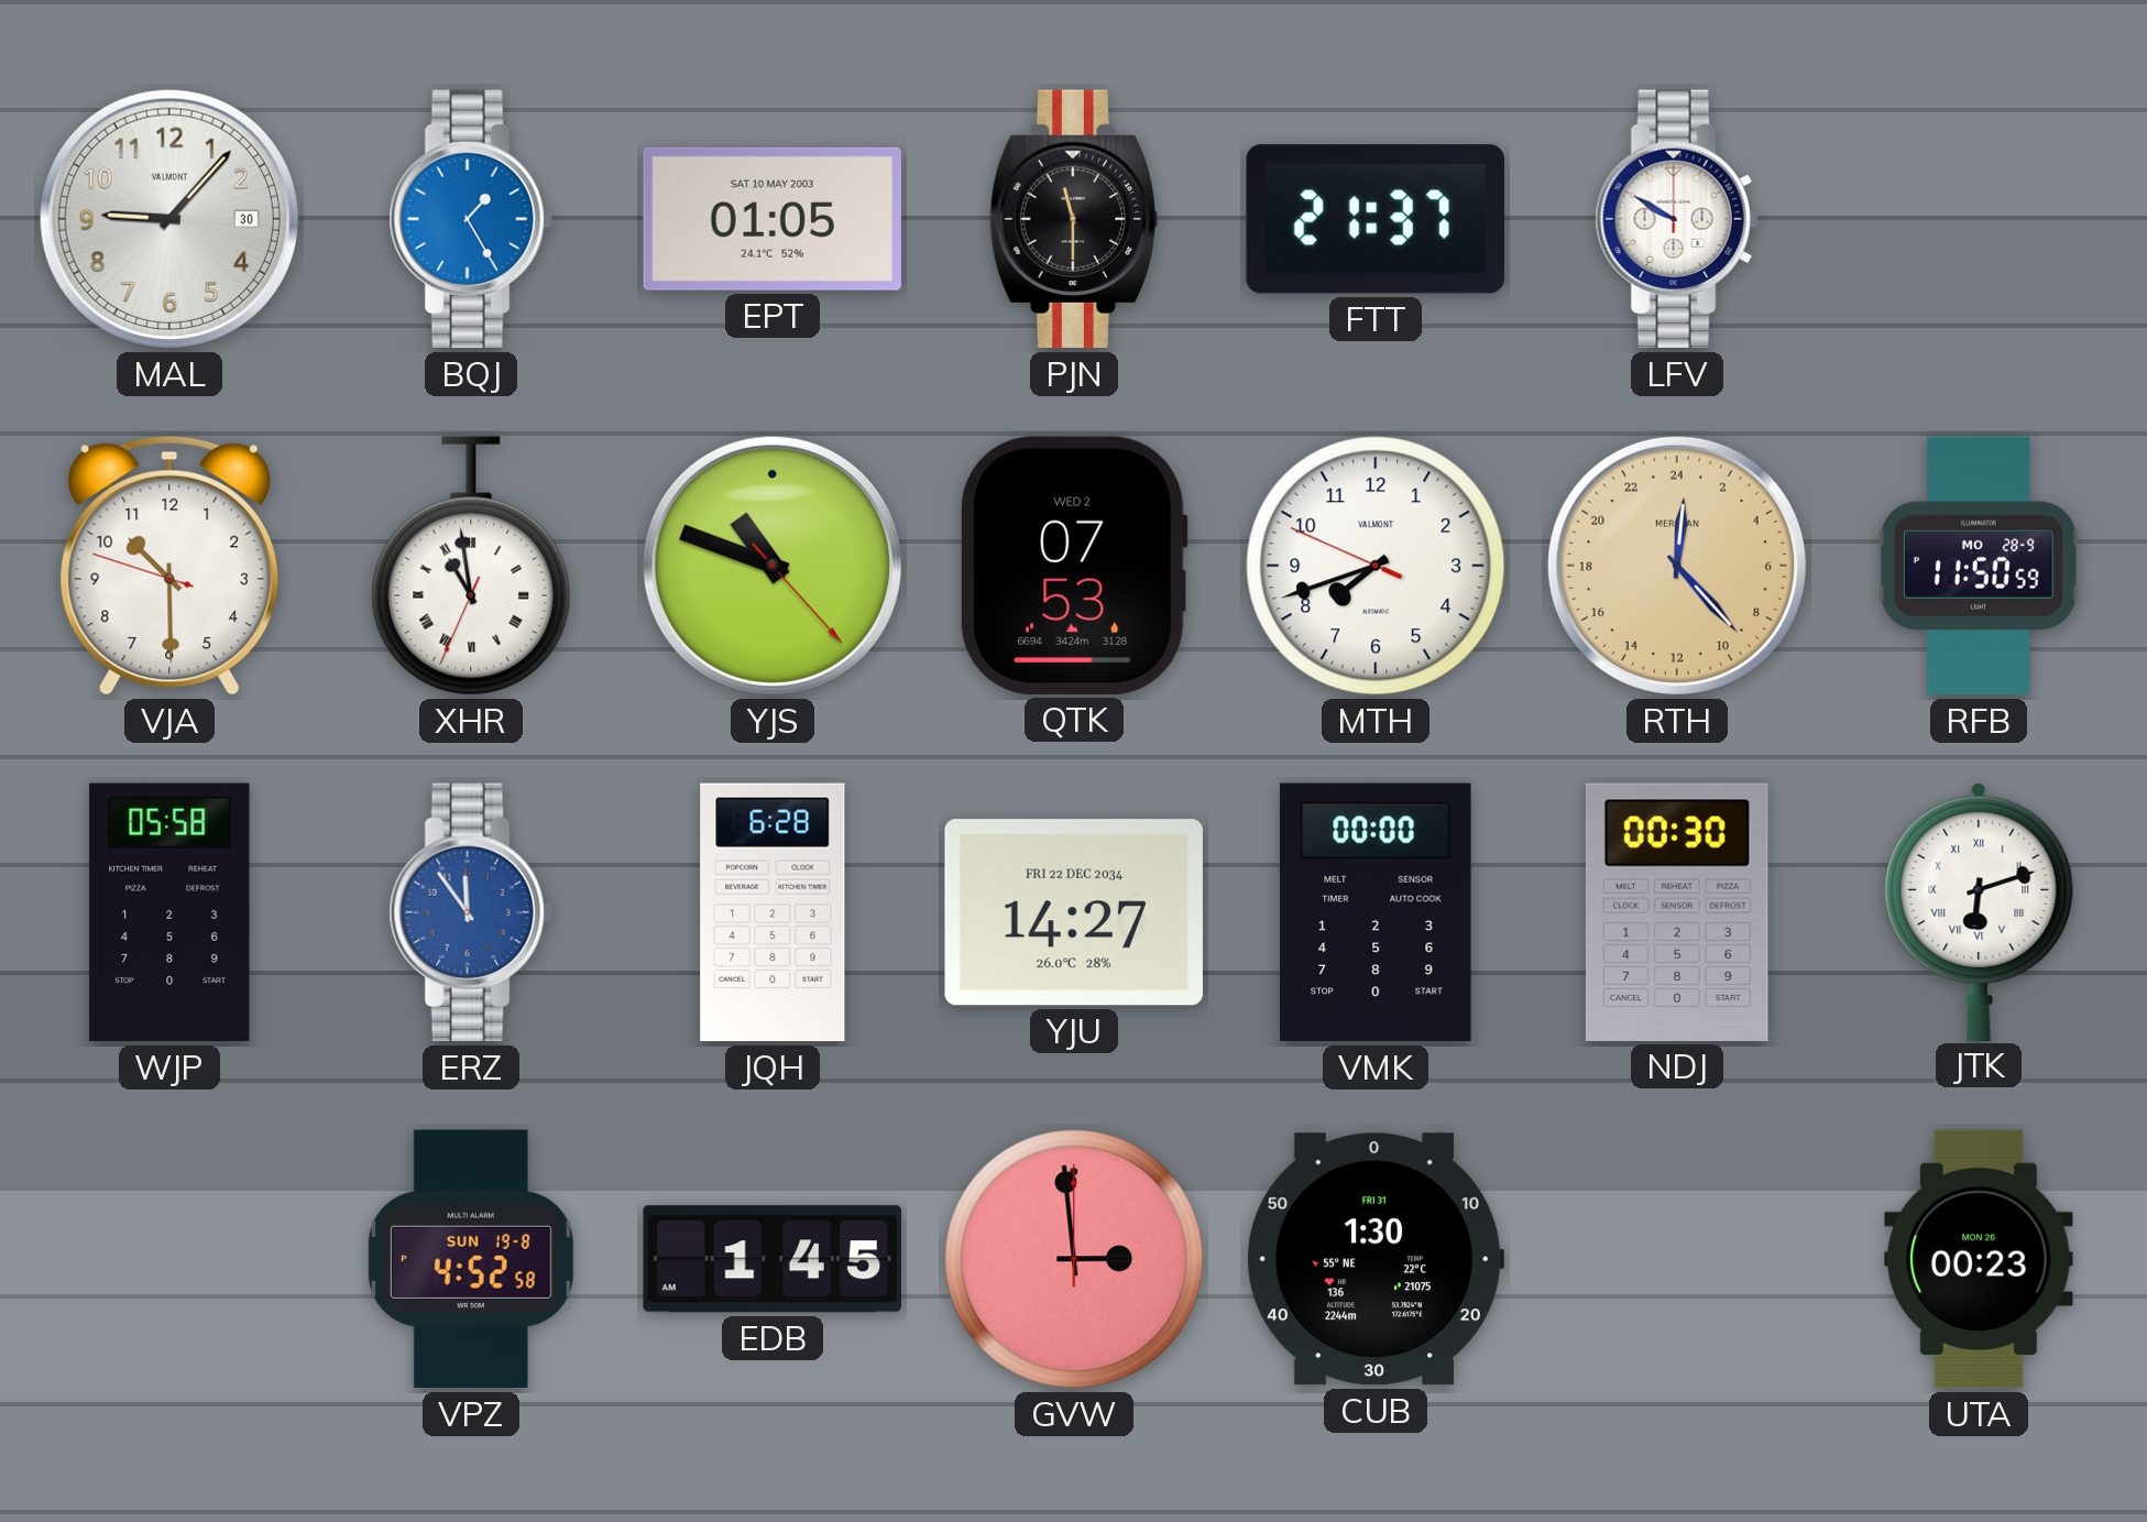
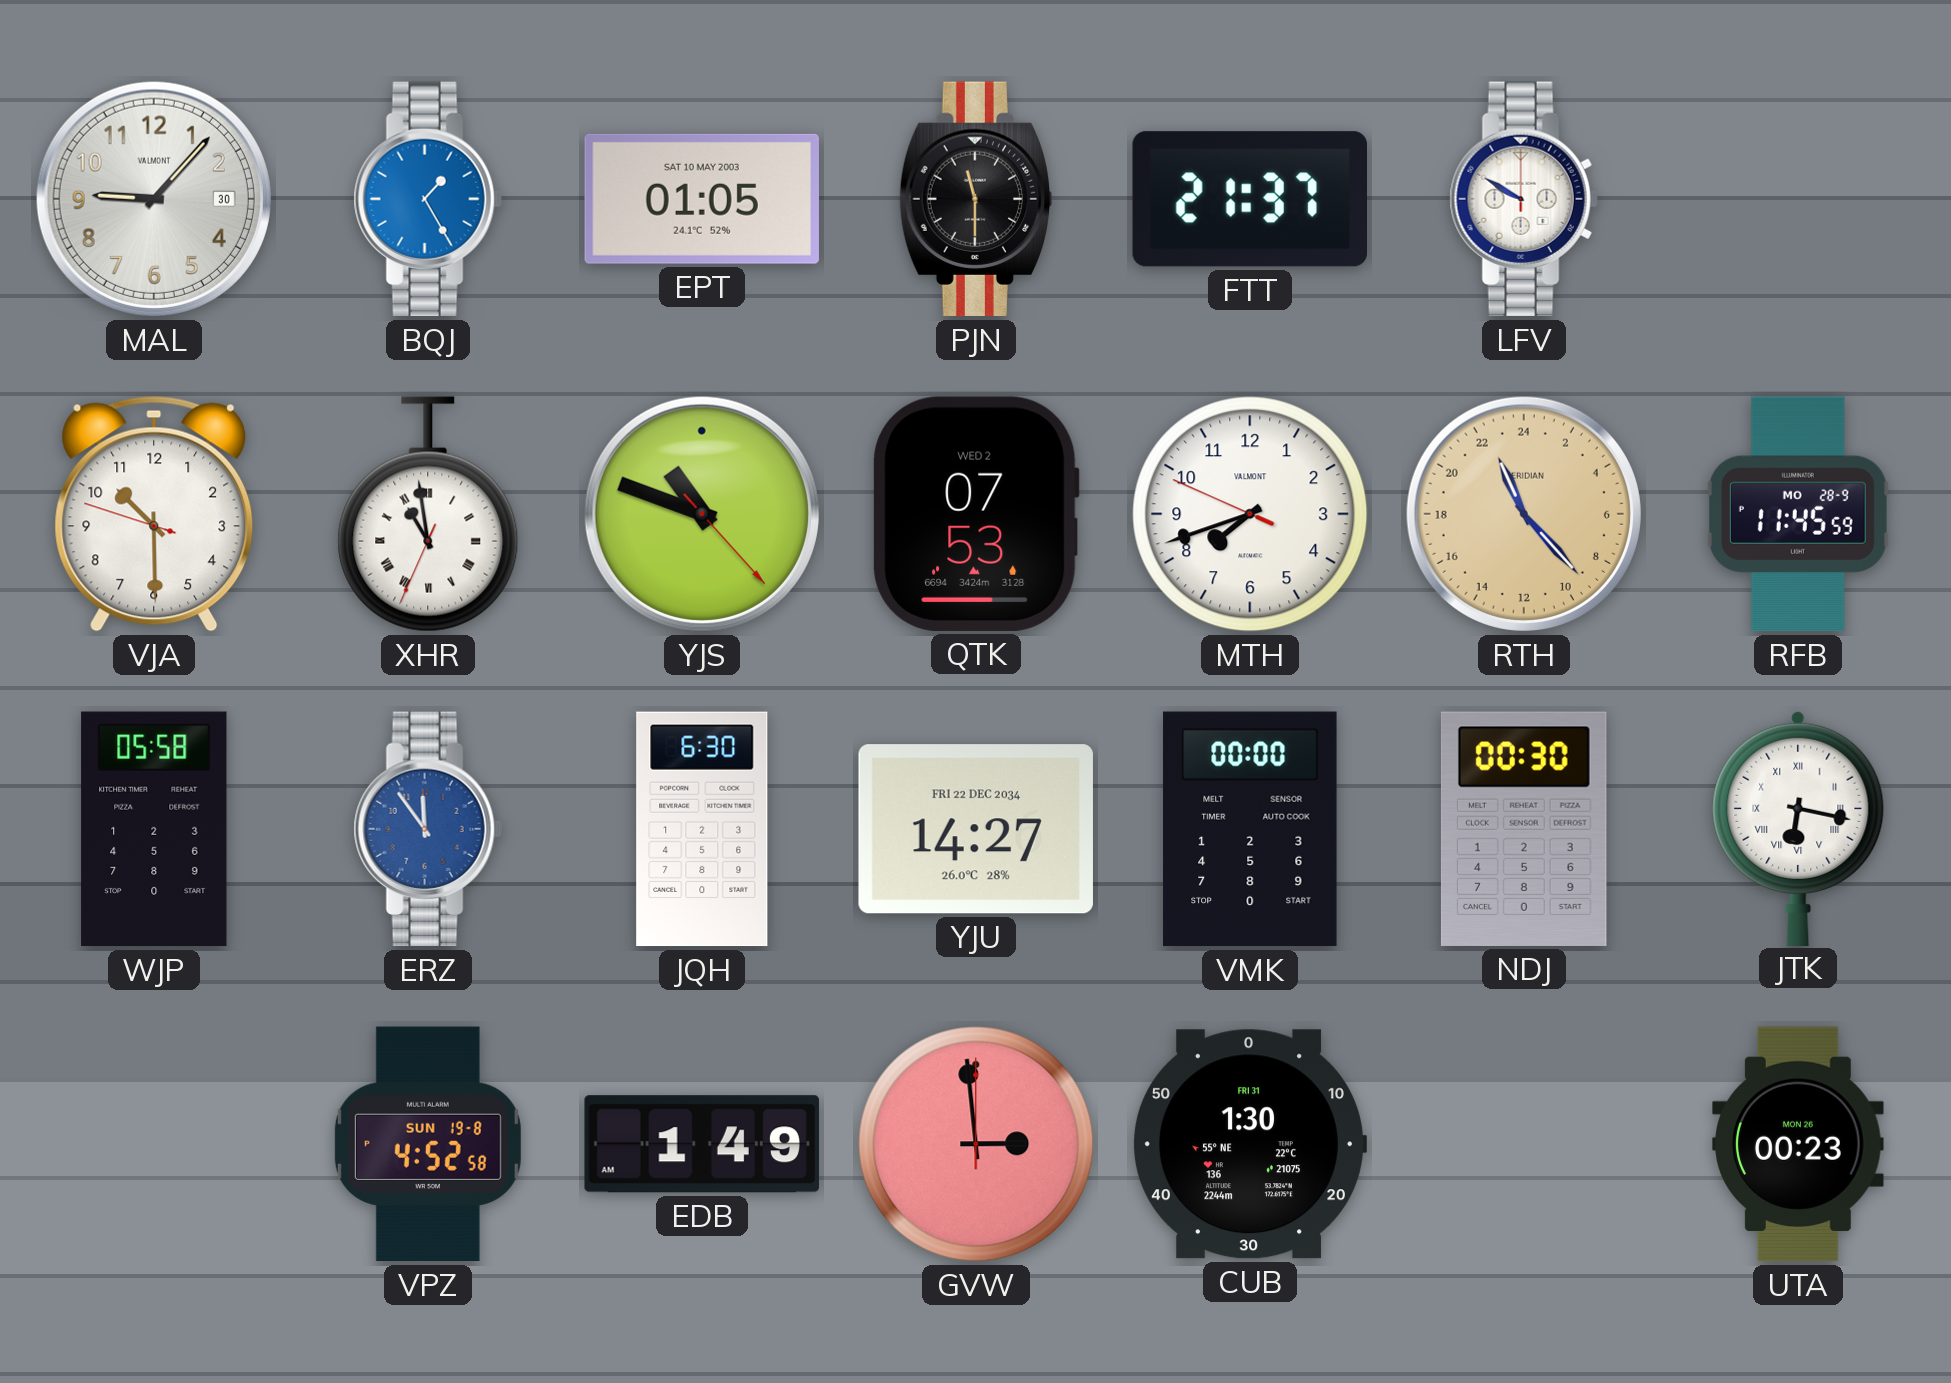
RTH: 0:23 -> 22:23
RFB: 11:50 -> 11:45
JQH: 6:28 -> 6:30
JTK: 6:12 -> 6:17
EDB: 1:45 -> 1:49
